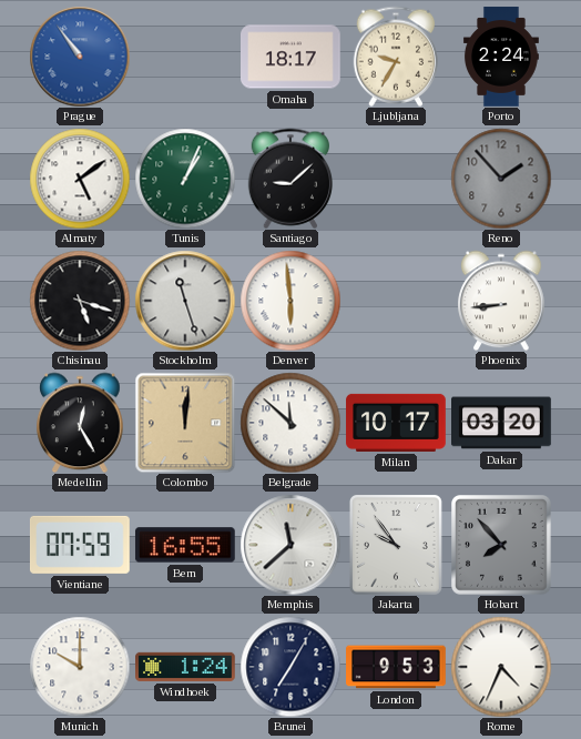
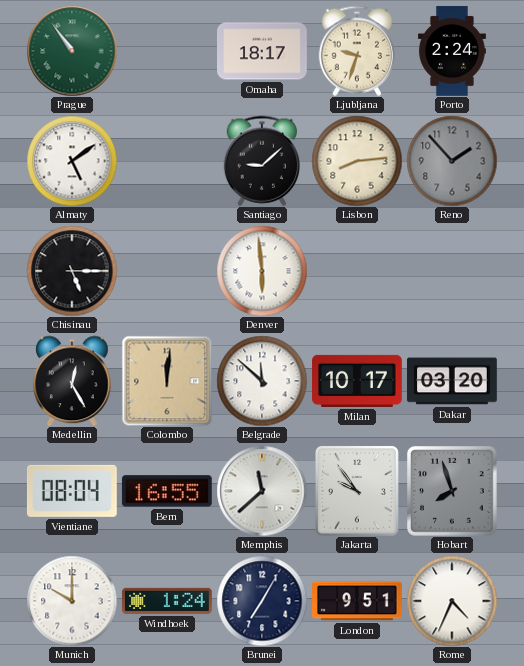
Prague dial: blue -> green
Ljubljana: 9:35 -> 9:33
Tunis: 1:04 -> none
Lisbon: none -> 8:14
Chisinau: 5:18 -> 5:15
Stockholm: 11:27 -> none
Phoenix: 8:44 -> none
Vientiane: 07:59 -> 08:04
Hobart: 7:53 -> 7:57
London: 9:53 -> 9:51
